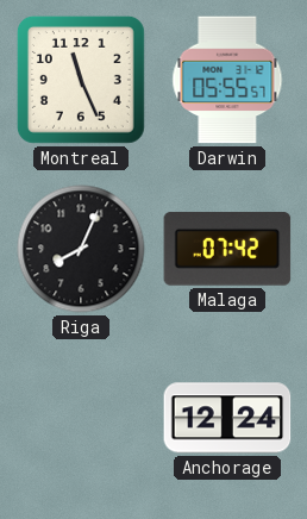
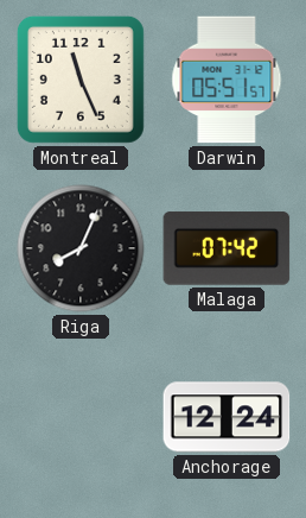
Darwin: 05:55 -> 05:51
